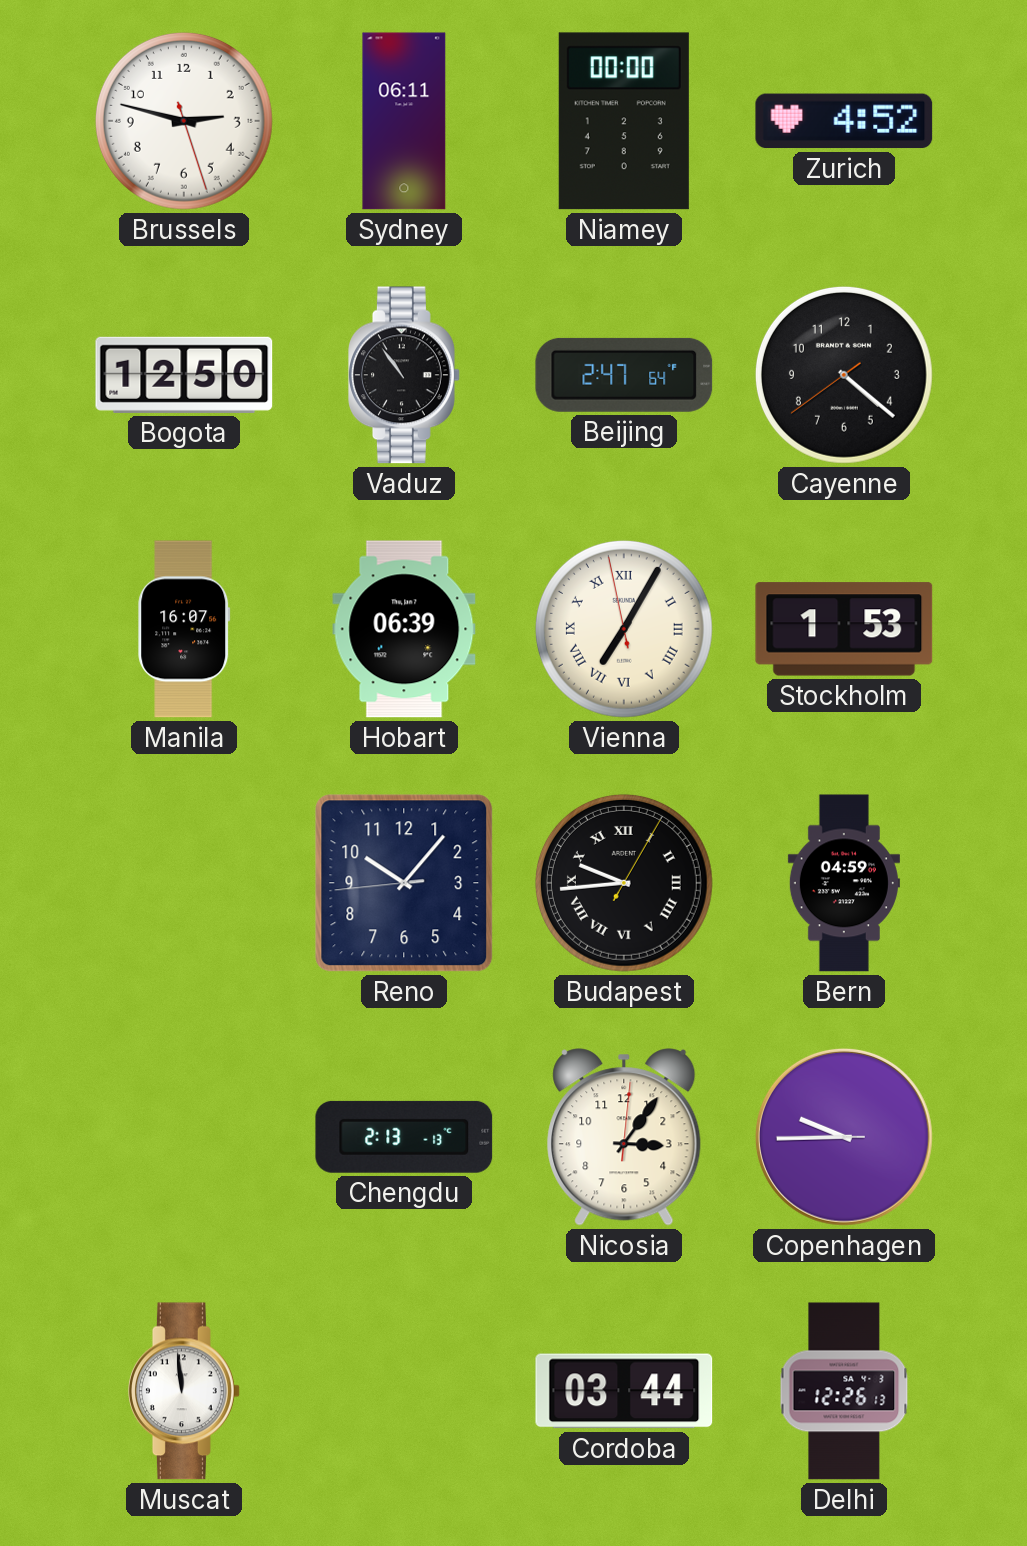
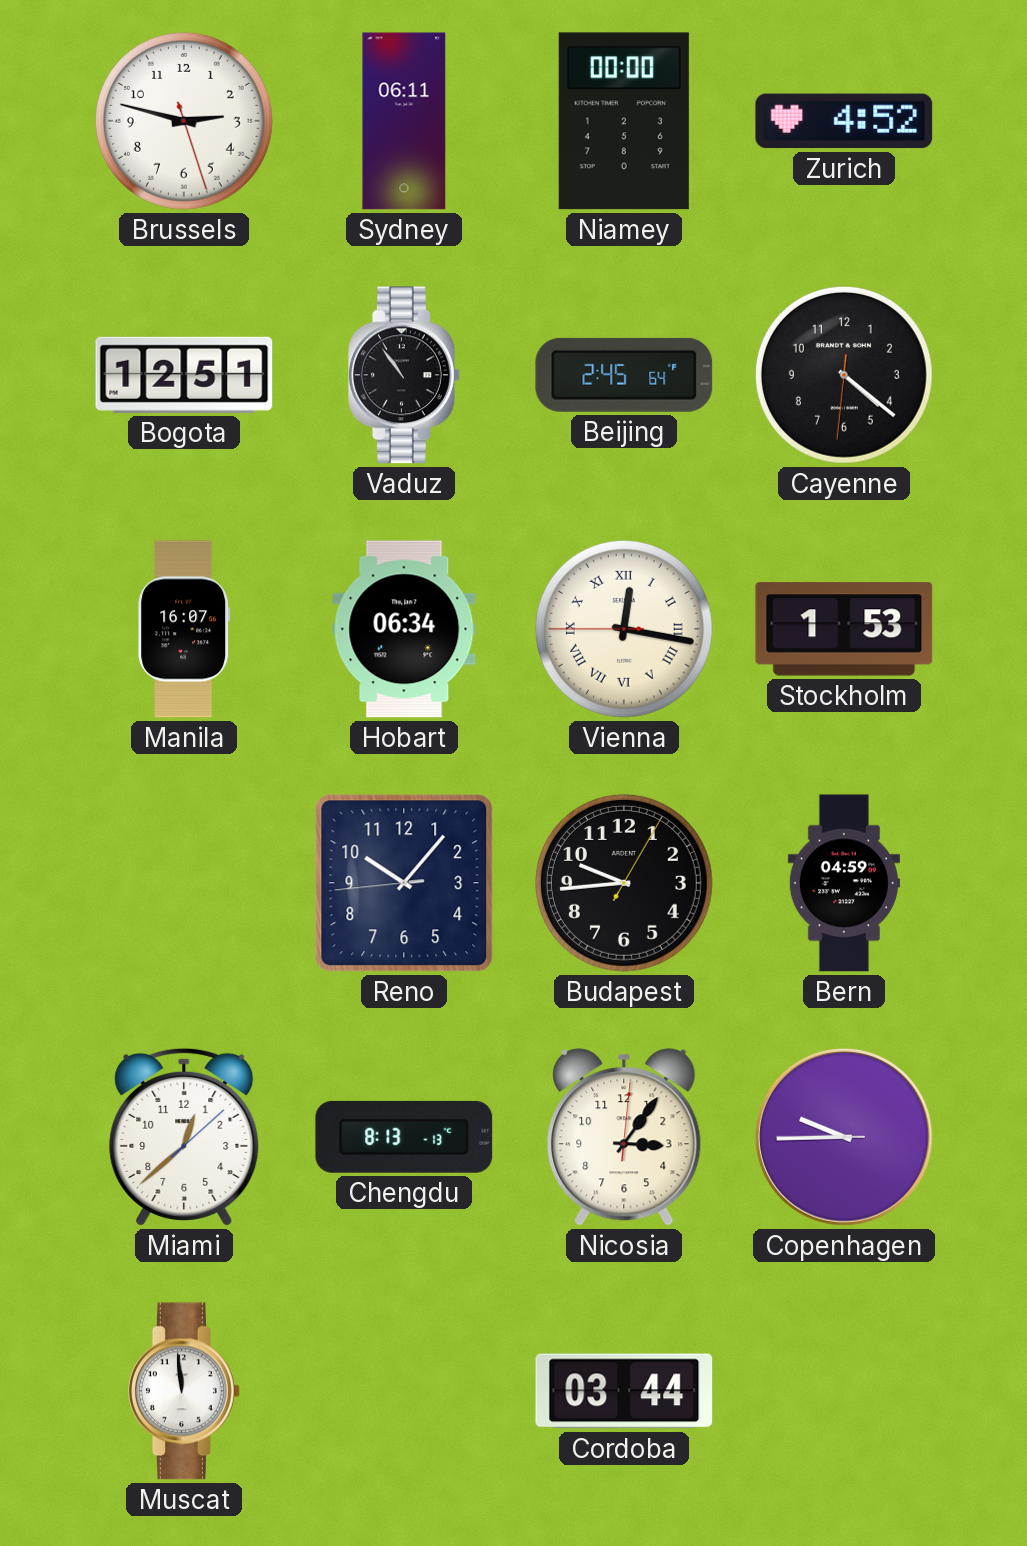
Bogota: 12:50 -> 12:51
Beijing: 2:47 -> 2:45
Cayenne: 4:21:39 -> 4:21:31
Hobart: 06:39 -> 06:34
Vienna: 7:04 -> 12:16
Budapest numerals: Roman -> Arabic
Miami: none -> 12:38
Chengdu: 2:13 -> 8:13
Delhi: 12:26 -> none
